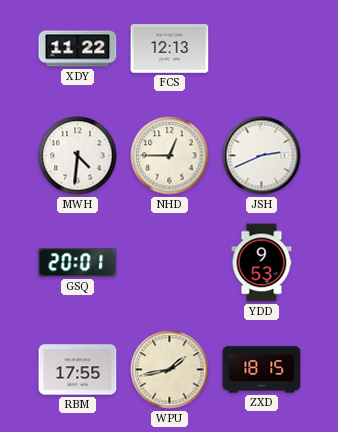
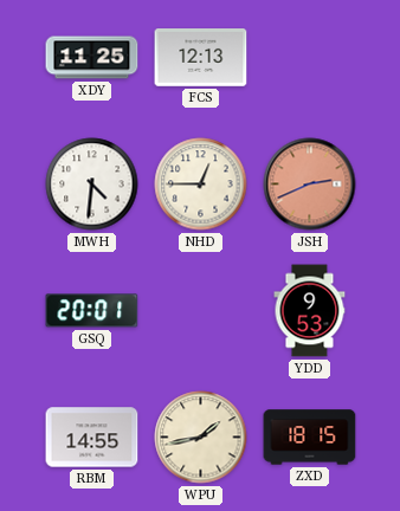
XDY: 11:22 -> 11:25
JSH dial: white -> salmon
RBM: 17:55 -> 14:55
